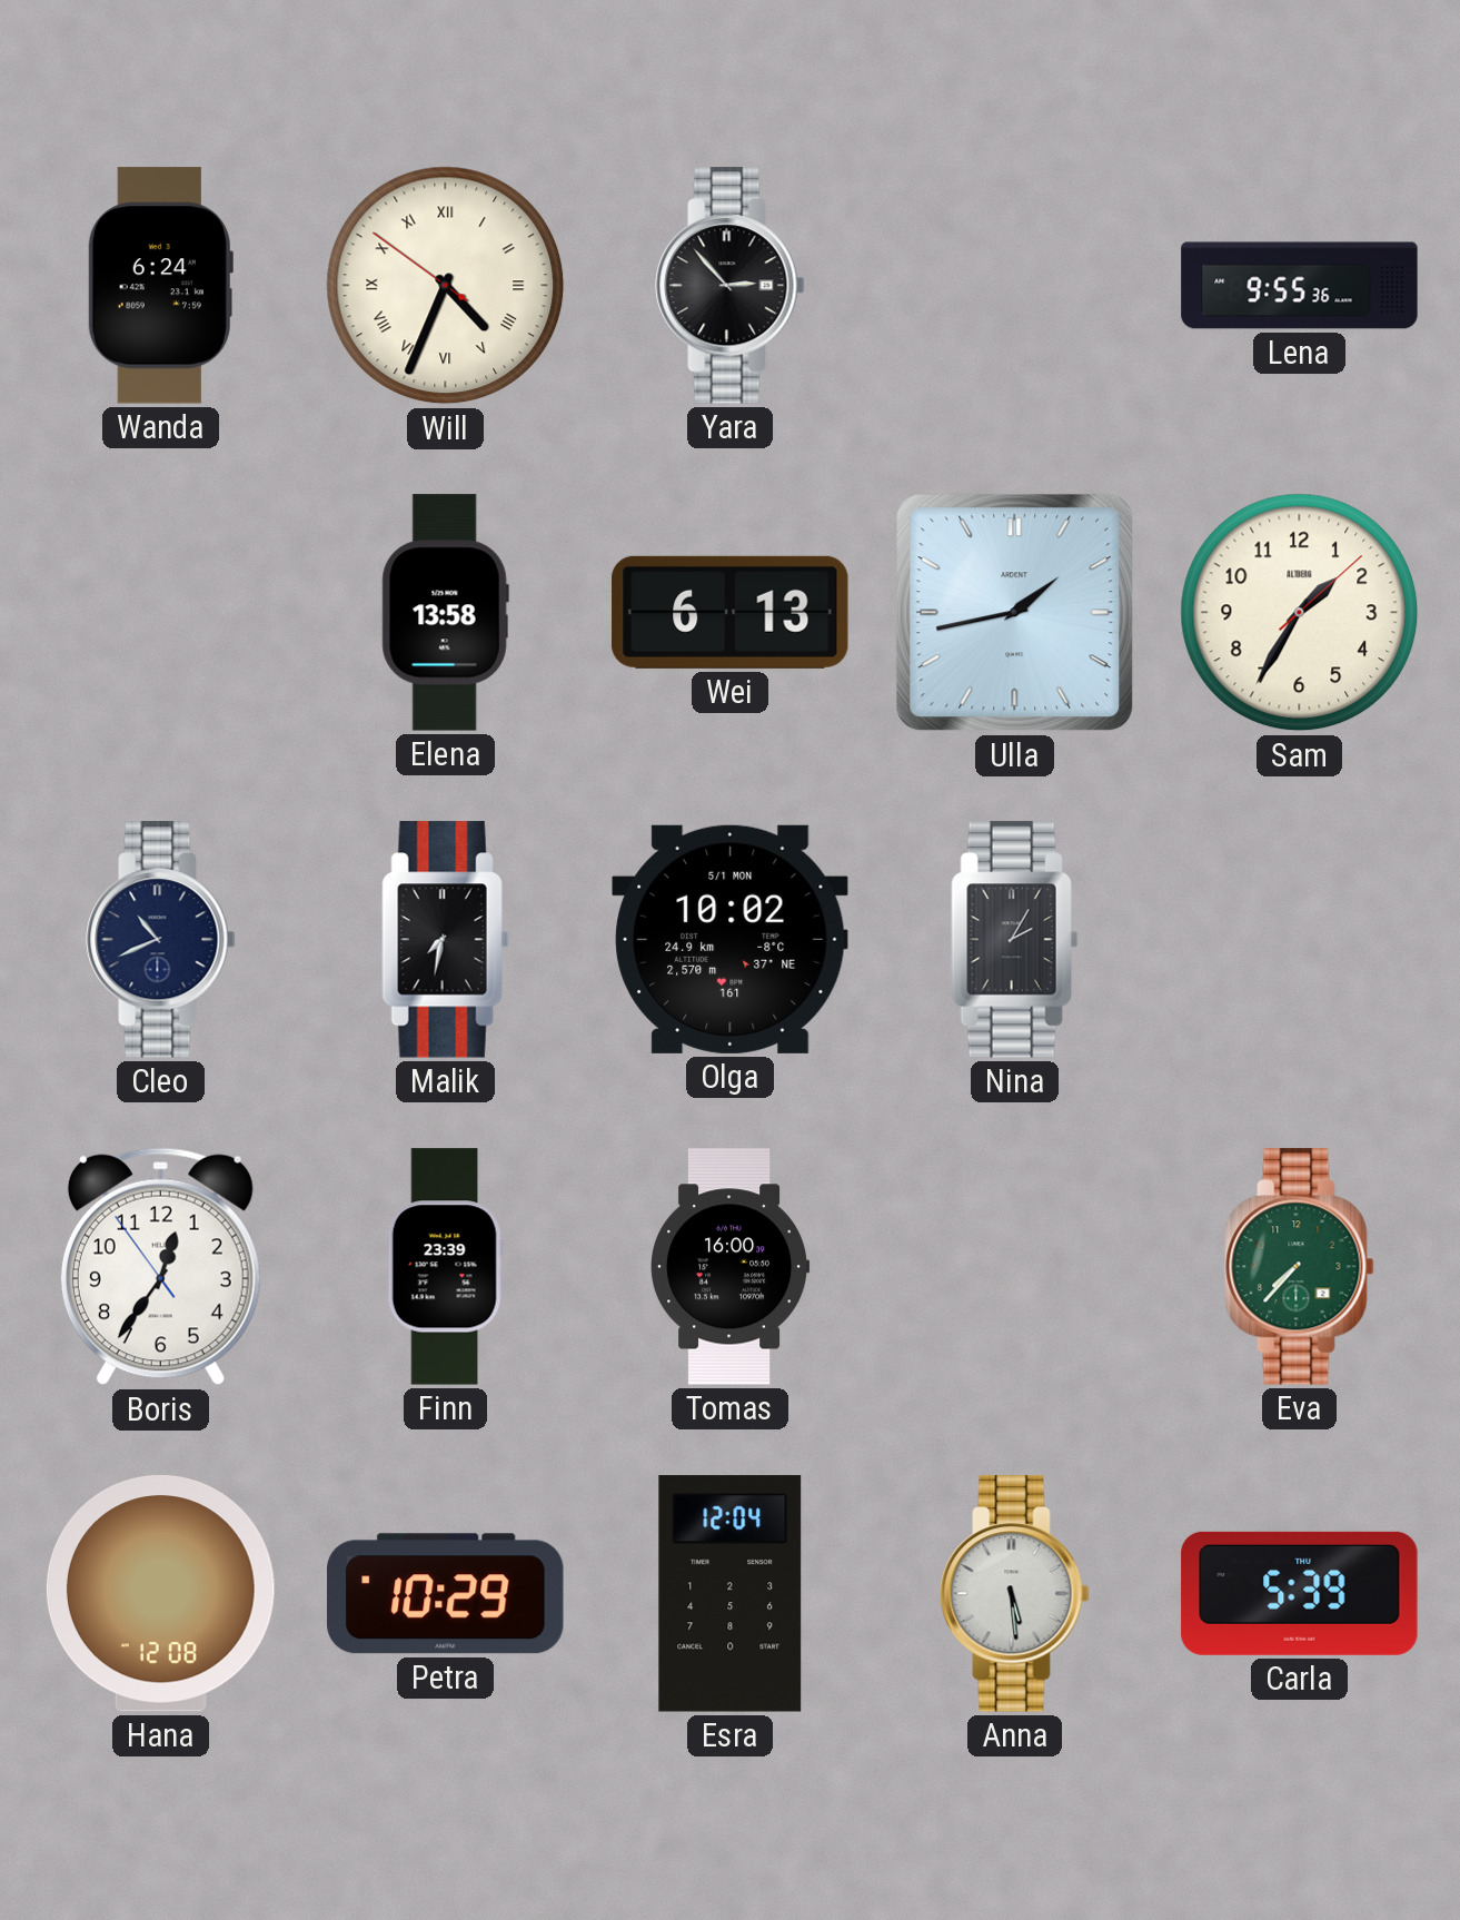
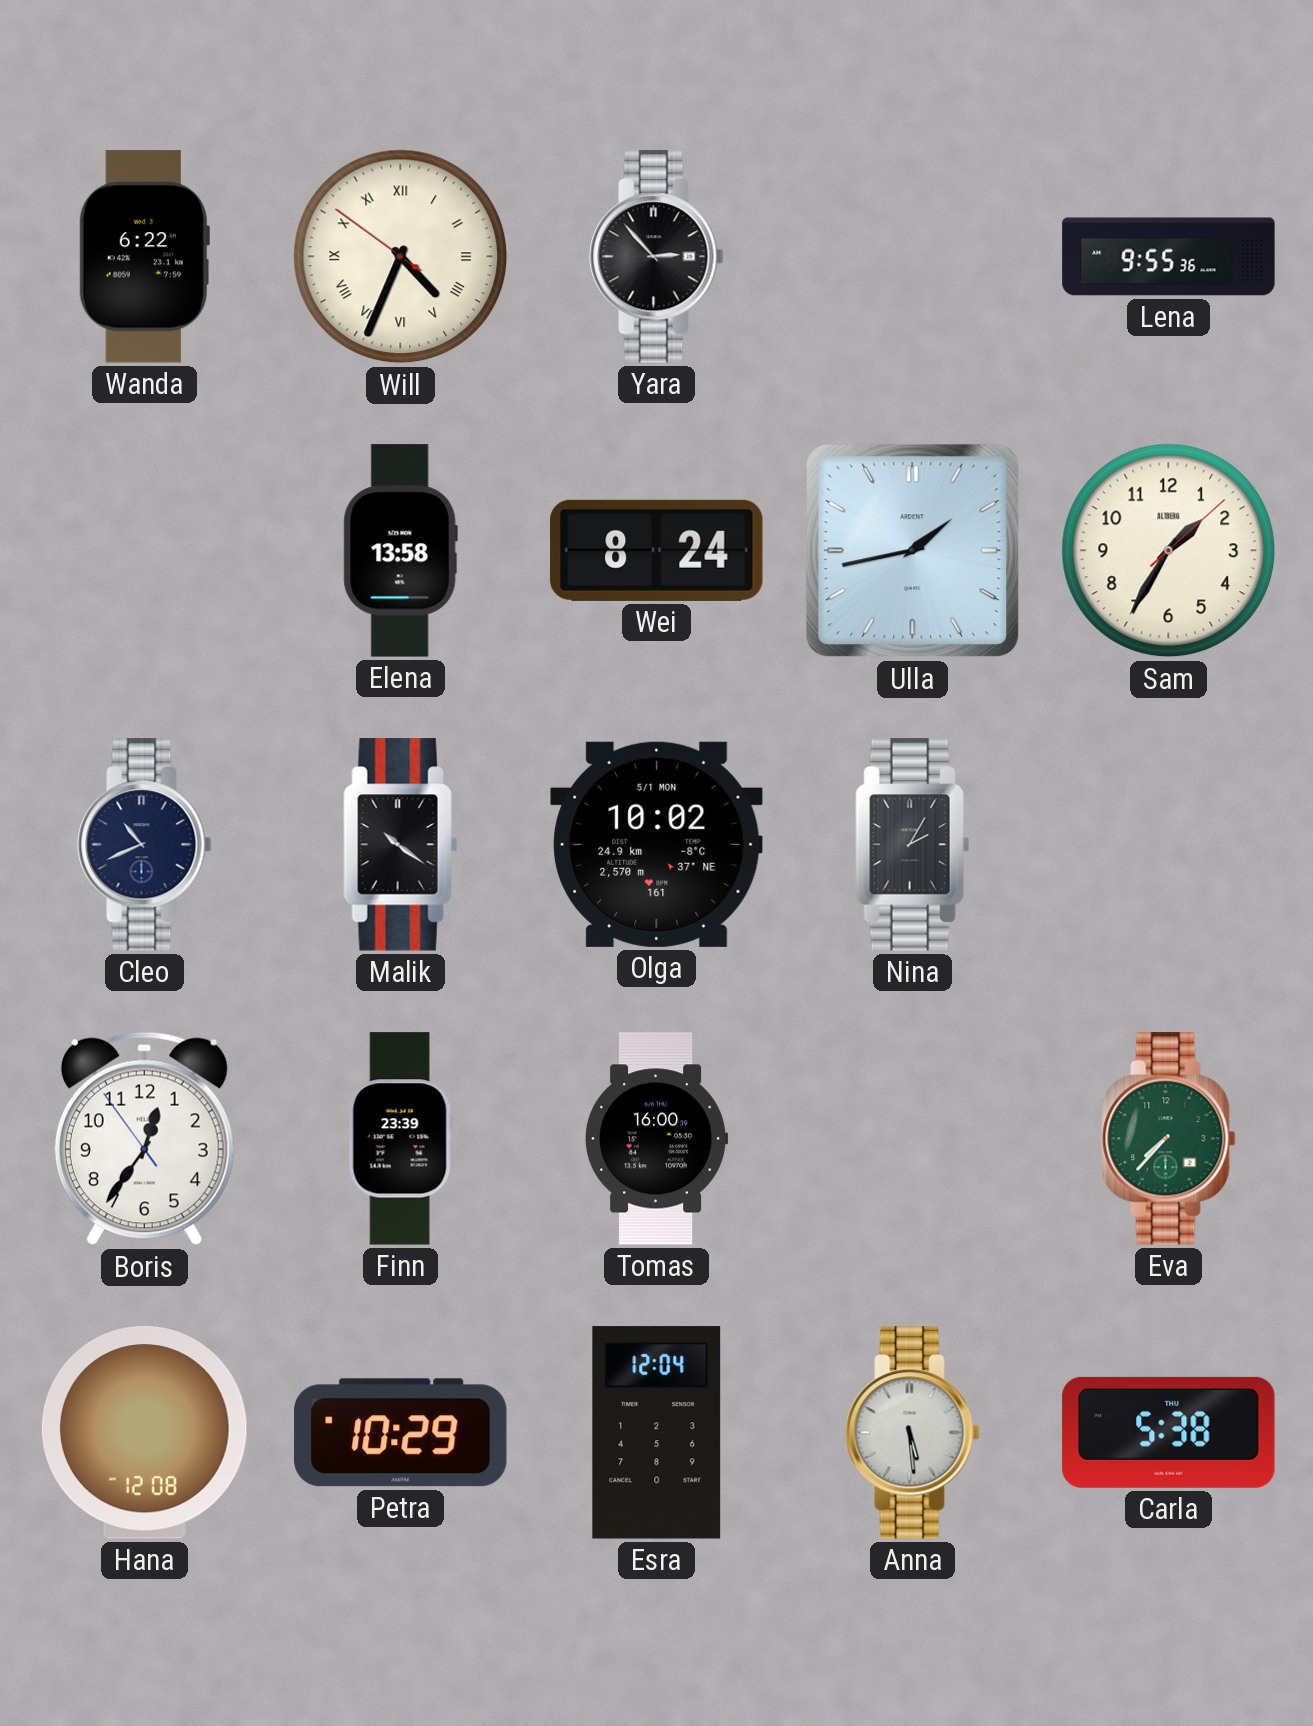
Wanda: 6:24 -> 6:22
Wei: 6:13 -> 8:24
Malik: 7:32 -> 10:21
Carla: 5:39 -> 5:38
